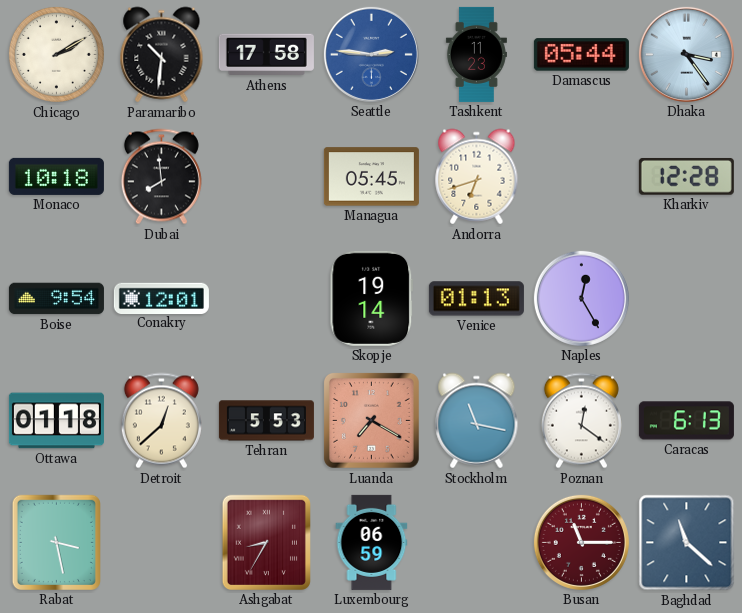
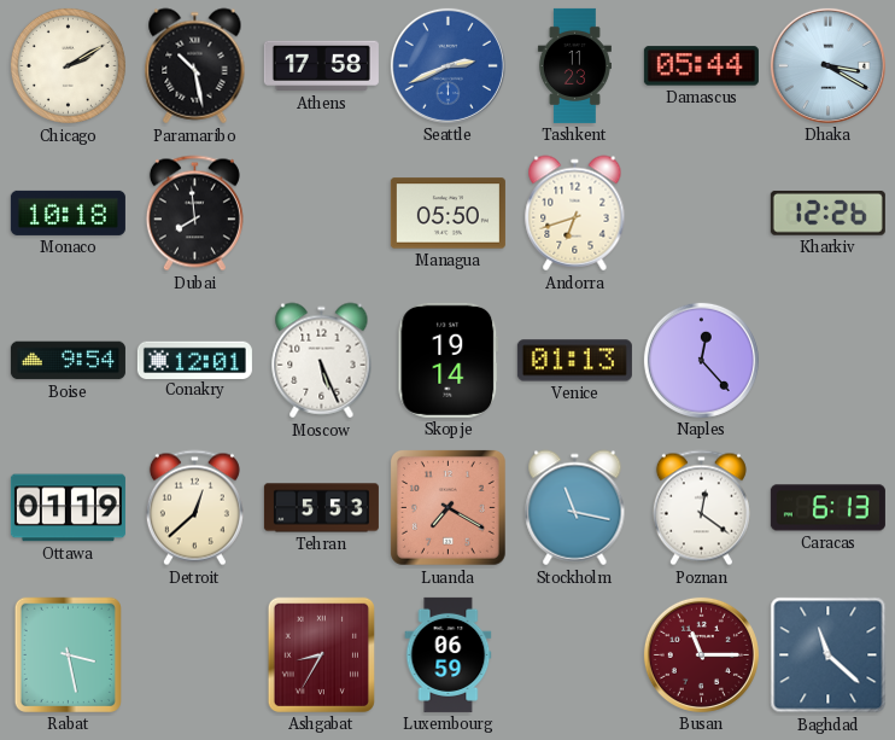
Paramaribo: 10:31 -> 10:28
Seattle: 2:46 -> 2:41
Dhaka: 3:24 -> 3:20
Managua: 05:45 -> 05:50
Kharkiv: 12:28 -> 12:26
Moscow: none -> 5:26
Naples: 12:25 -> 12:23
Ottawa: 01:18 -> 01:19
